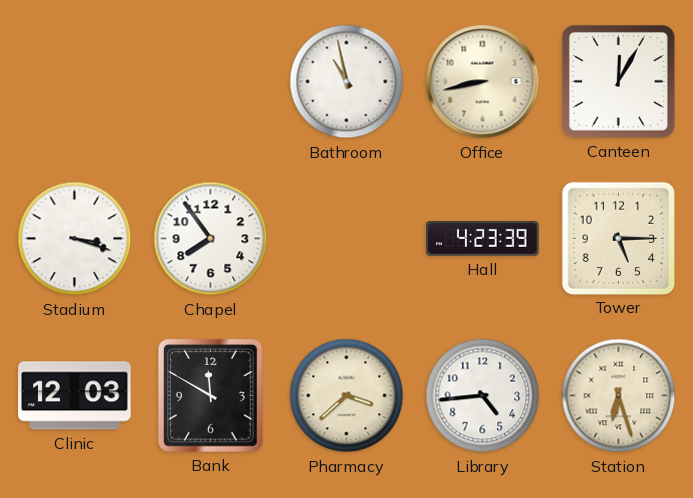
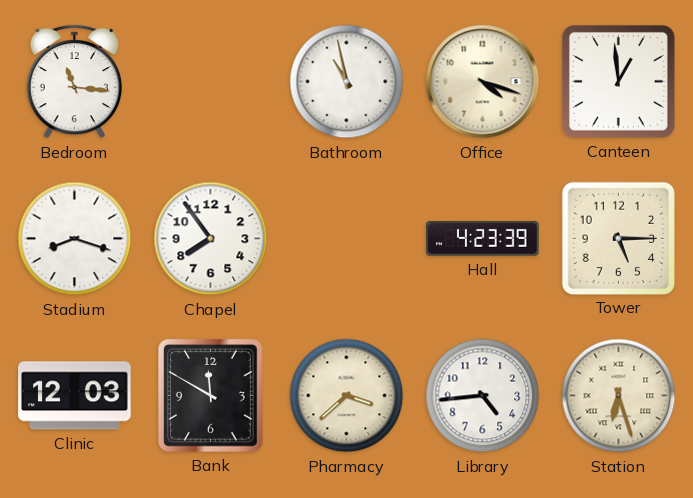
Bedroom: none -> 11:16
Office: 8:43 -> 4:18
Canteen: 12:05 -> 12:59
Stadium: 3:18 -> 8:18
